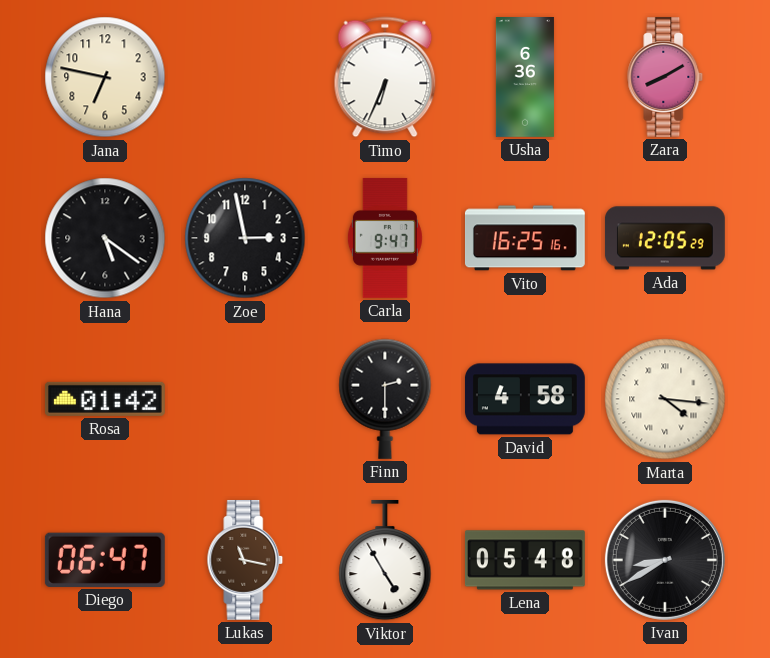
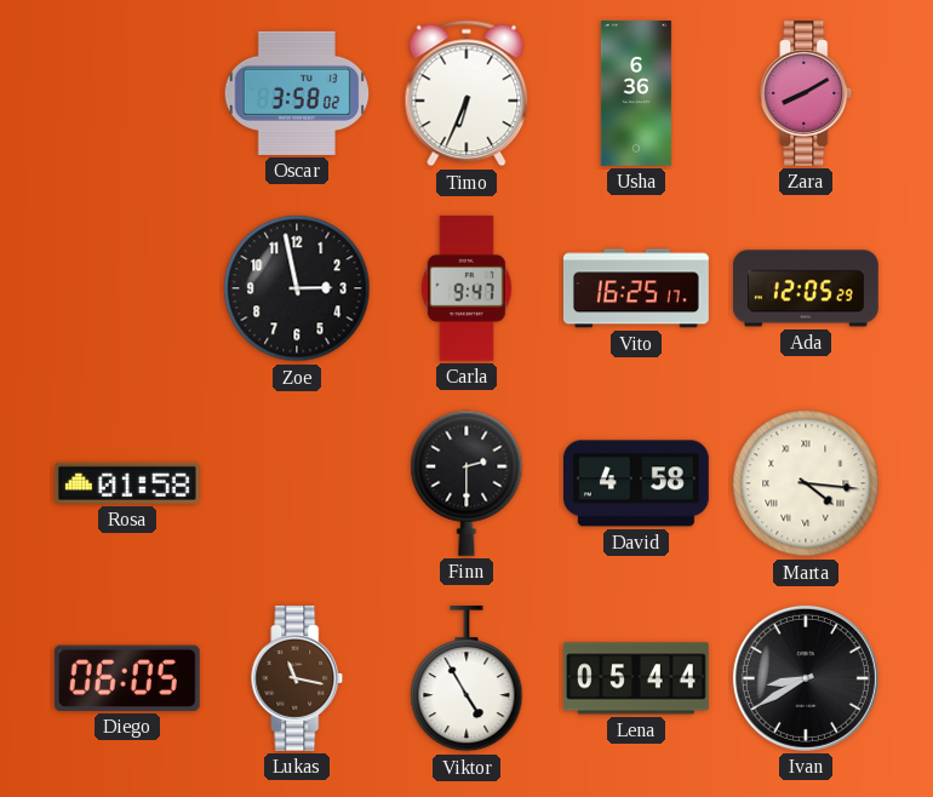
Jana: 6:47 -> none
Oscar: none -> 3:58
Hana: 5:21 -> none
Vito: 16:25:16 -> 16:25:17
Rosa: 01:42 -> 01:58
Diego: 06:47 -> 06:05
Lena: 05:48 -> 05:44
